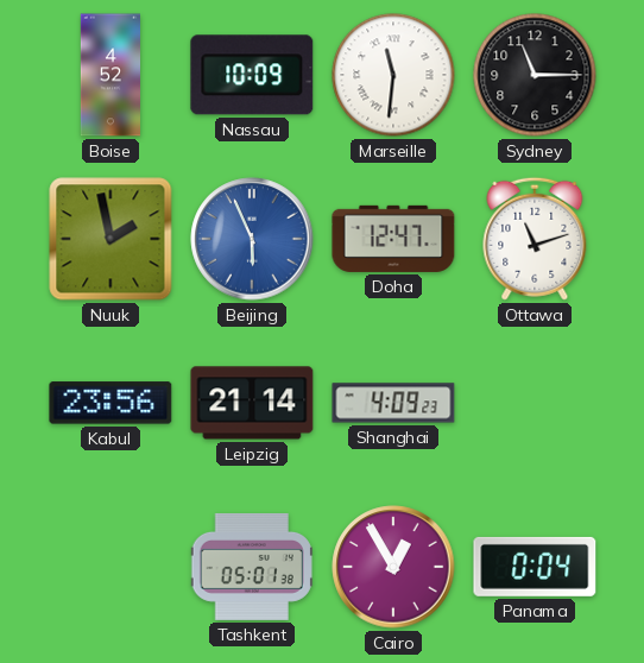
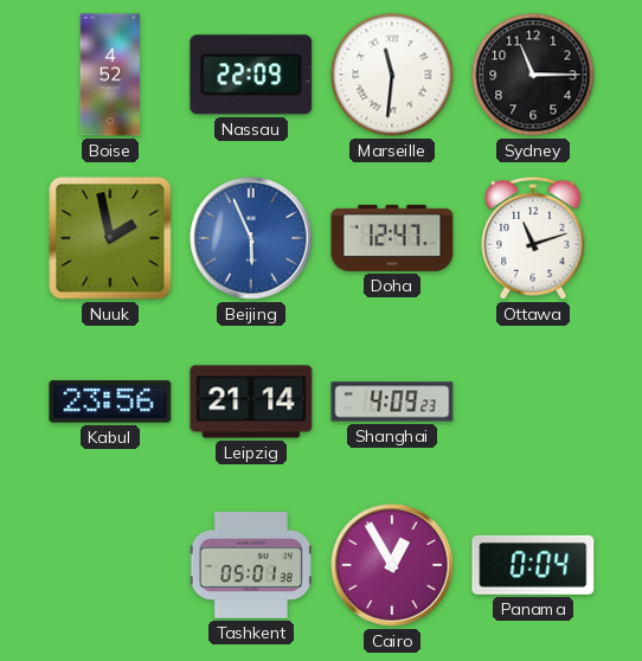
Nassau: 10:09 -> 22:09
